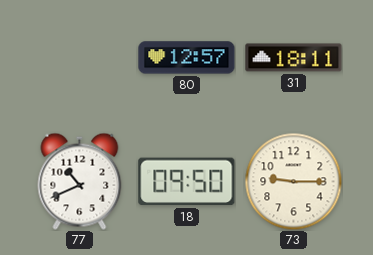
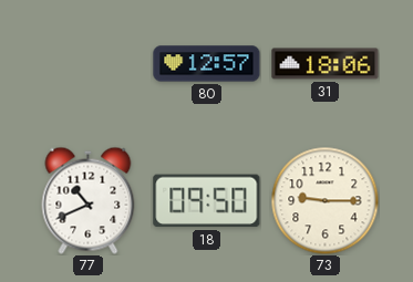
31: 18:11 -> 18:06
